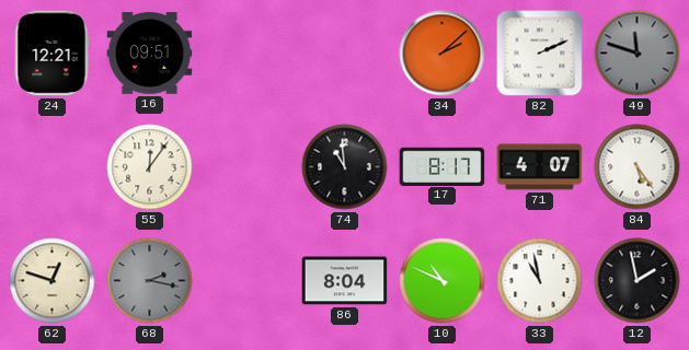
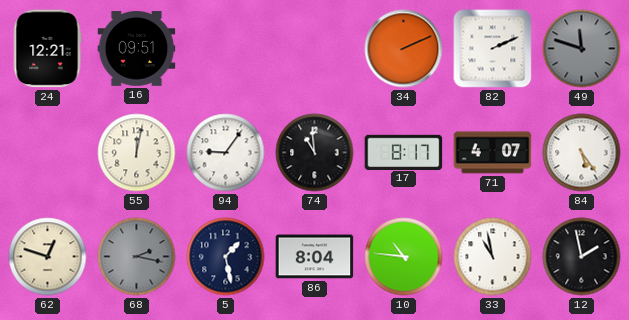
34: 2:08 -> 2:11
55: 12:06 -> 12:02
94: none -> 9:06
5: none -> 1:28
10: 10:49 -> 10:46
